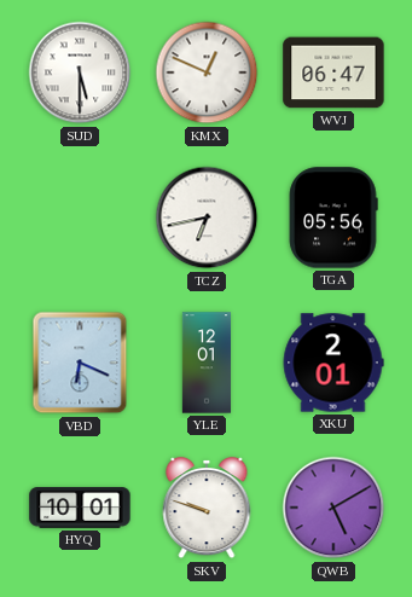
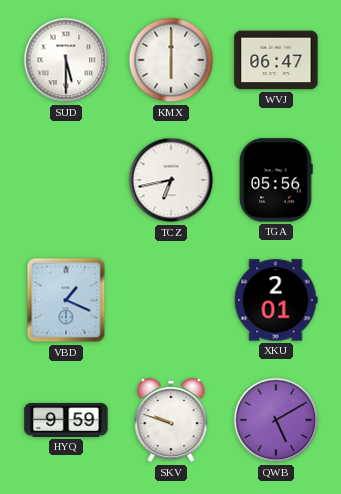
KMX: 12:49 -> 6:00
VBD: 6:19 -> 1:19
YLE: 12:01 -> none
HYQ: 10:01 -> 9:59
